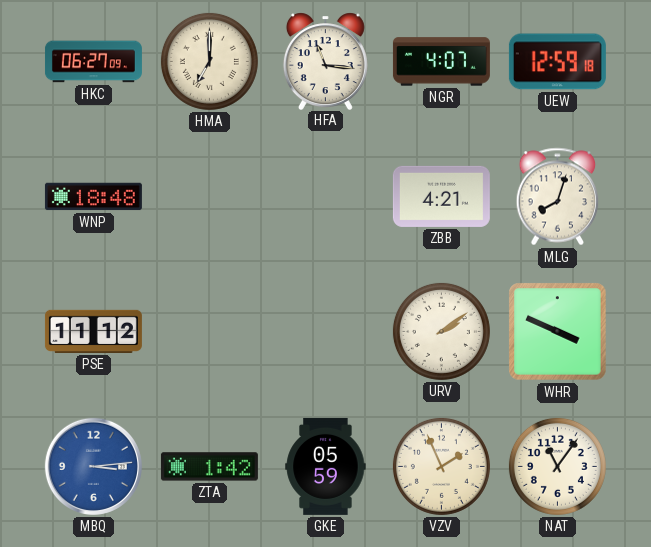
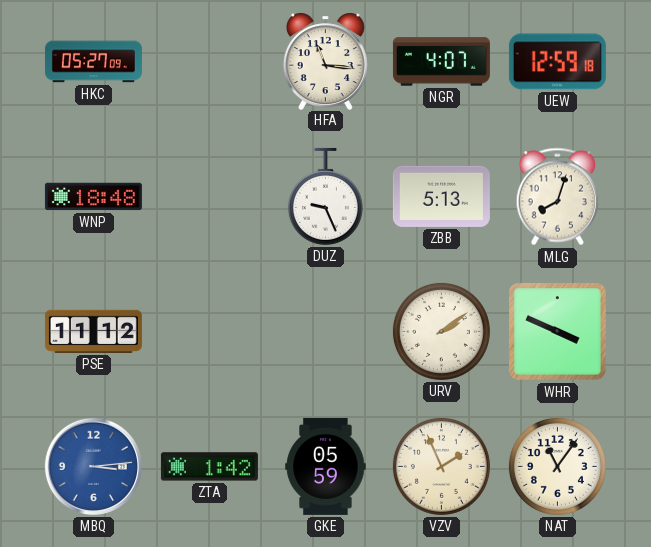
HKC: 06:27 -> 05:27
HMA: 7:00 -> none
DUZ: none -> 9:26
ZBB: 4:21 -> 5:13
